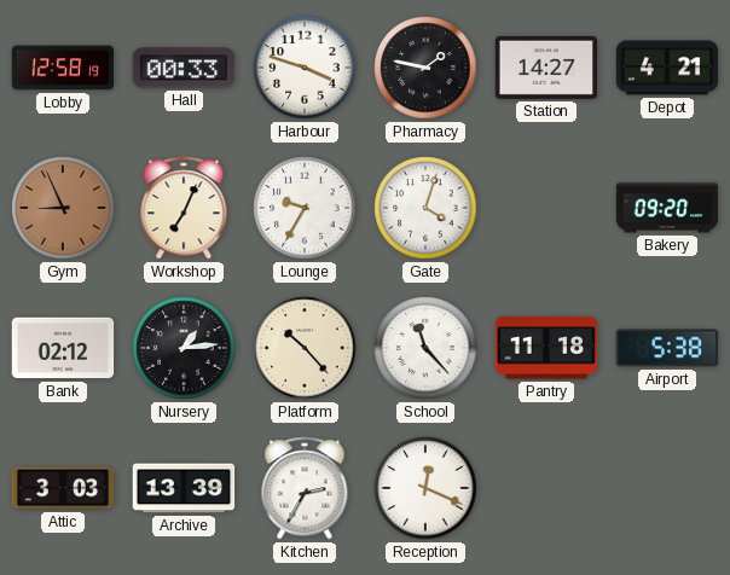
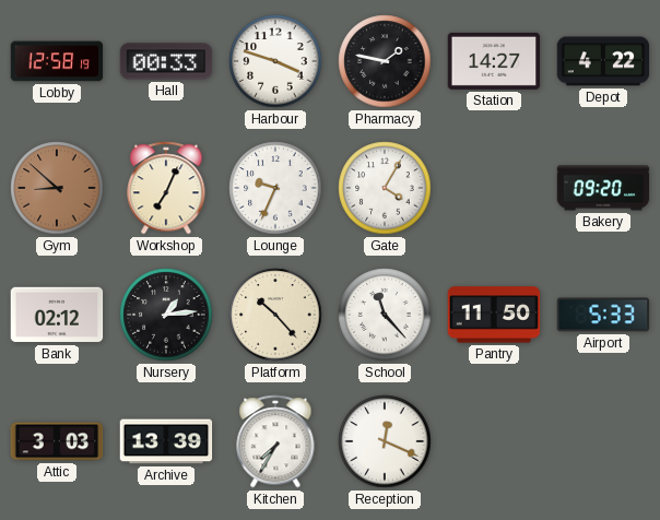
Depot: 4:21 -> 4:22
Gym: 8:56 -> 8:52
Lounge: 9:35 -> 9:34
Gate: 4:03 -> 4:05
Pantry: 11:18 -> 11:50
Airport: 5:38 -> 5:33
Kitchen: 2:35 -> 7:35
